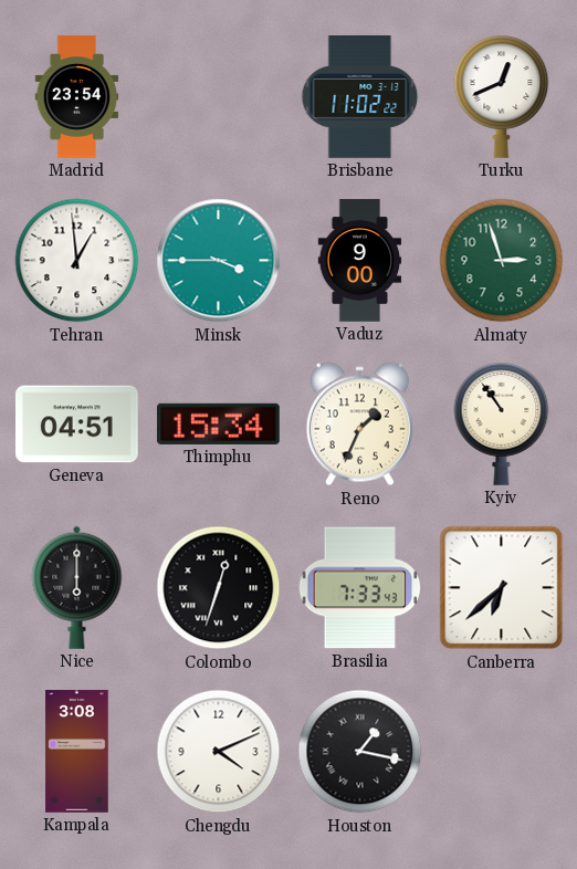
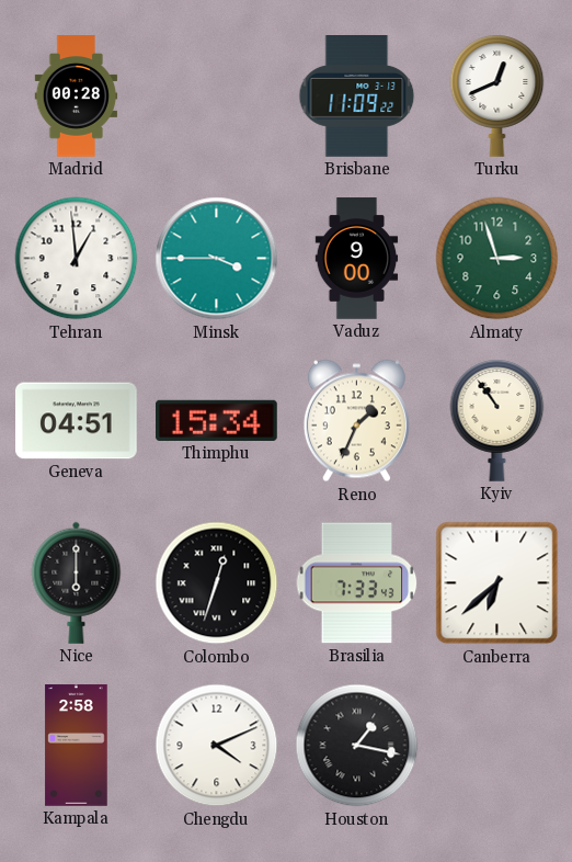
Madrid: 23:54 -> 00:28
Brisbane: 11:02 -> 11:09
Kampala: 3:08 -> 2:58
